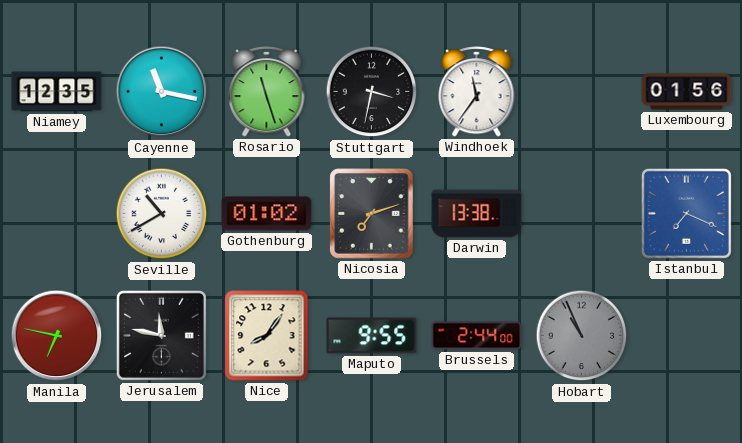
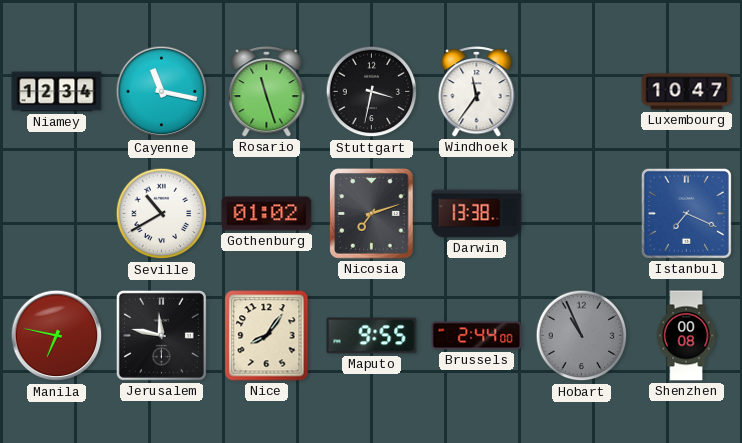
Niamey: 12:35 -> 12:34
Luxembourg: 01:56 -> 10:47
Shenzhen: none -> 00:08
